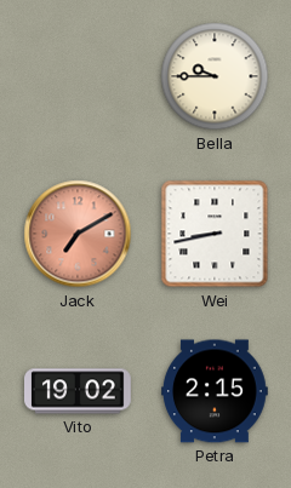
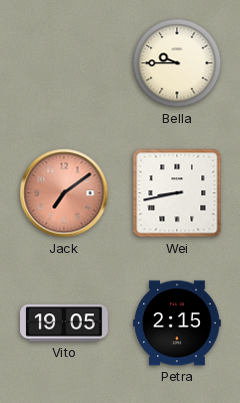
Jack: 7:10 -> 7:09
Vito: 19:02 -> 19:05
